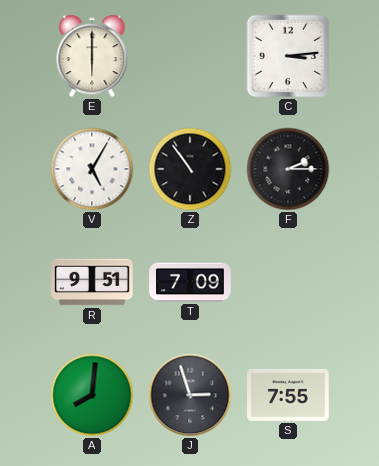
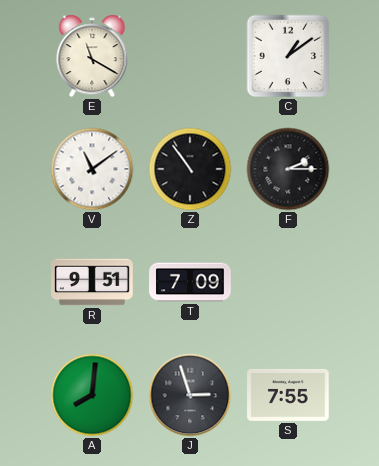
E: 6:00 -> 11:20
C: 3:14 -> 1:09
V: 5:05 -> 11:09
